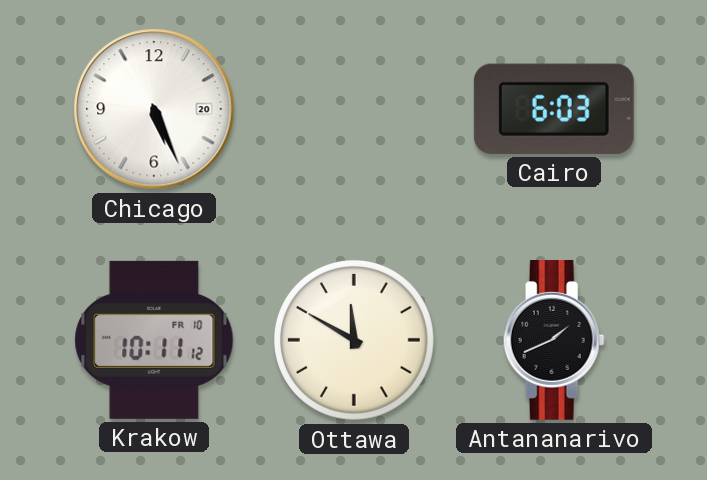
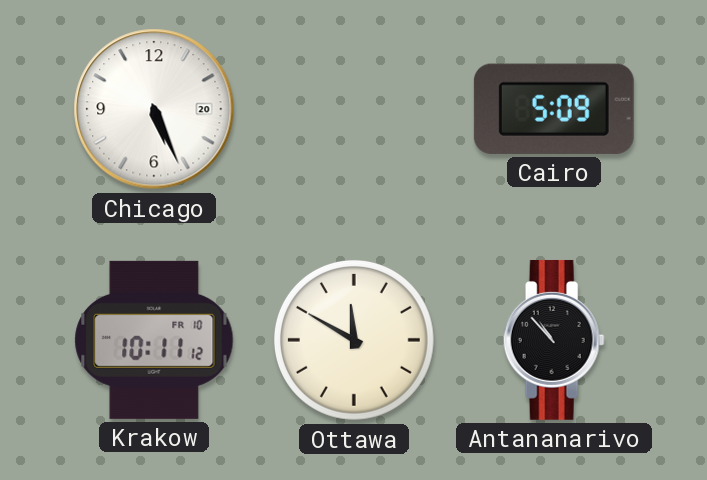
Cairo: 6:03 -> 5:09
Antananarivo: 1:41 -> 10:53
